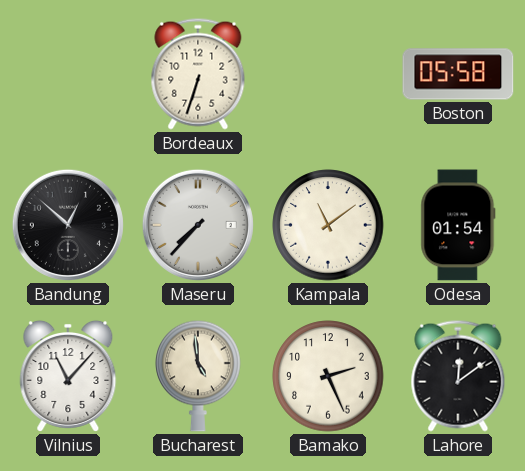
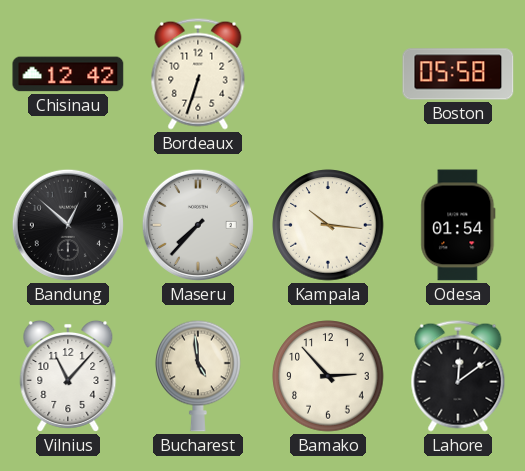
Chisinau: none -> 12:42
Kampala: 11:09 -> 10:16
Bamako: 2:26 -> 2:53
